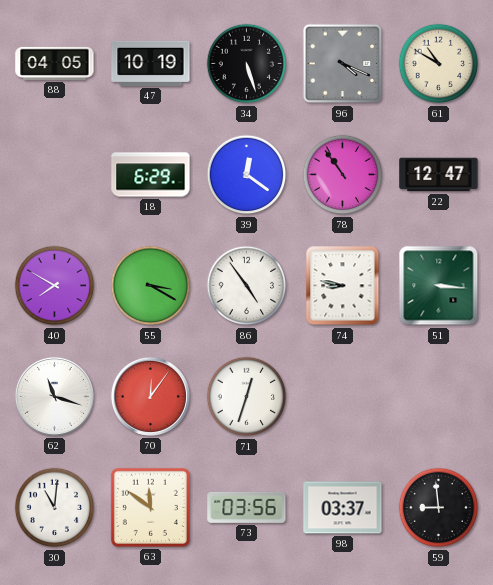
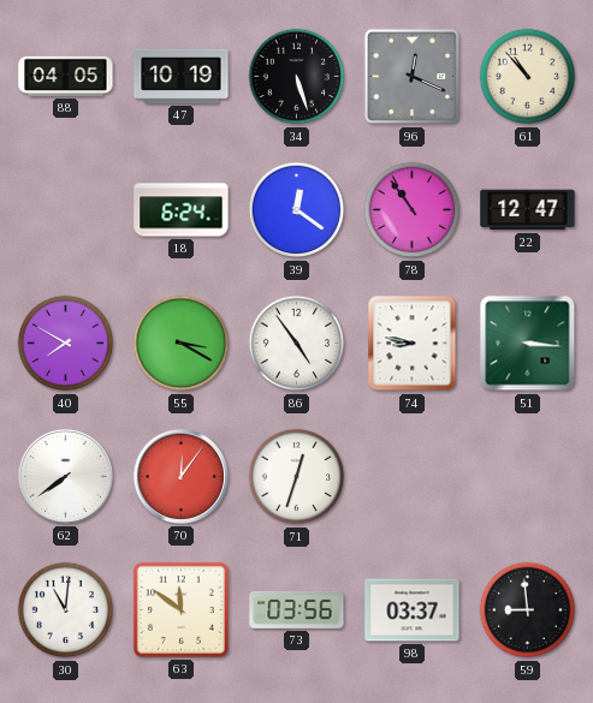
96: 4:19 -> 12:19
61: 10:50 -> 10:53
18: 6:29 -> 6:24
62: 11:18 -> 7:39
